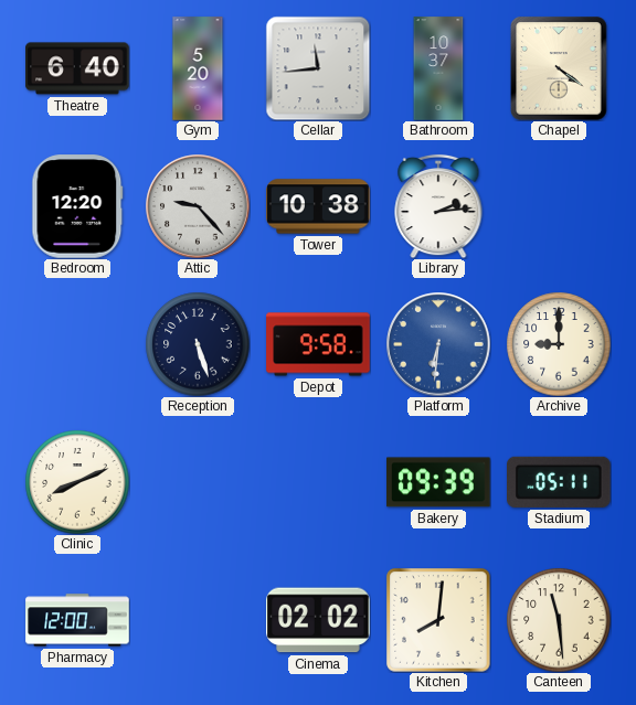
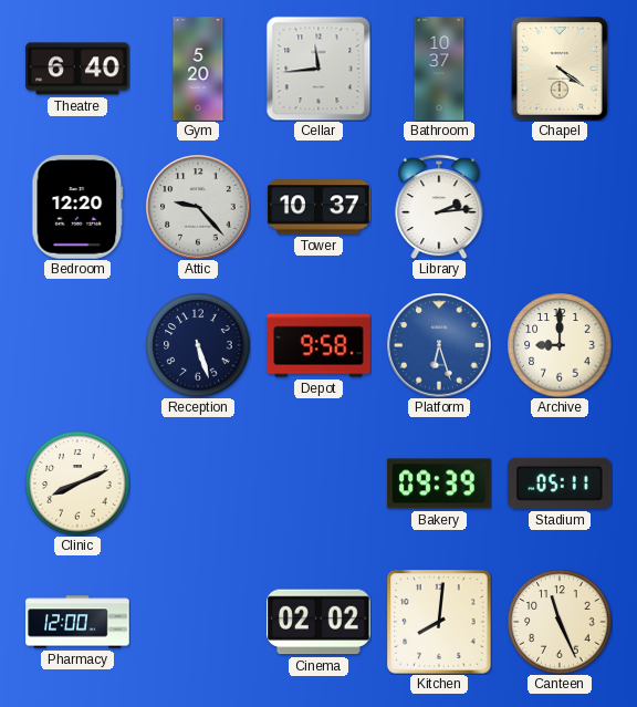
Tower: 10:38 -> 10:37
Platform: 6:31 -> 6:27
Canteen: 11:29 -> 11:26
